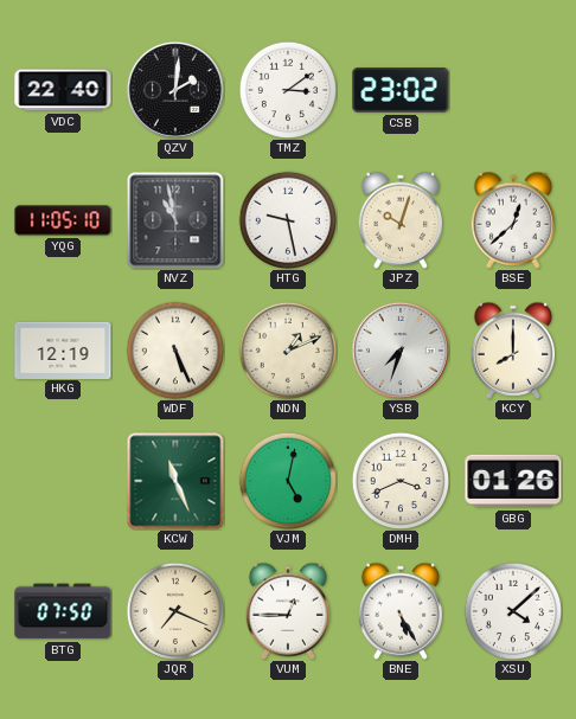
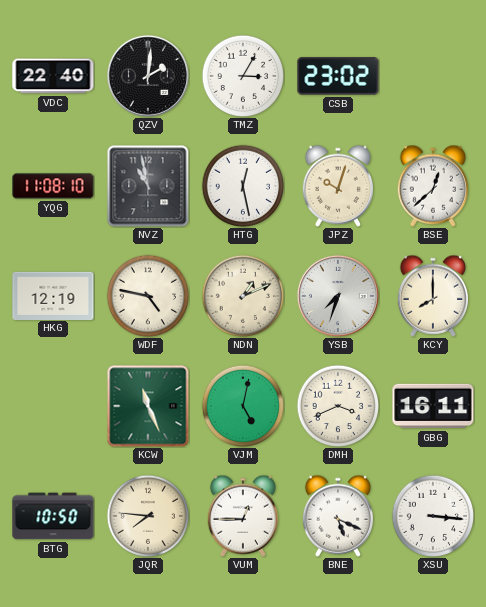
TMZ: 3:09 -> 3:05
YQG: 11:05 -> 11:08
HTG: 9:28 -> 12:28
WDF: 5:26 -> 4:47
GBG: 01:26 -> 16:11
BTG: 07:50 -> 10:50
JQR: 7:19 -> 7:46
BNE: 5:25 -> 5:19
XSU: 4:08 -> 3:16
